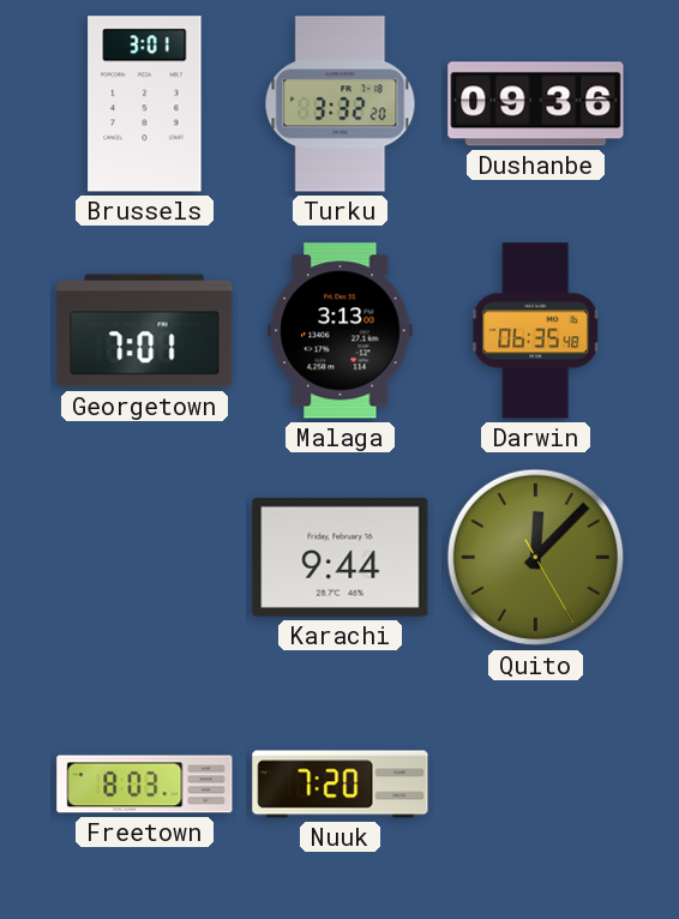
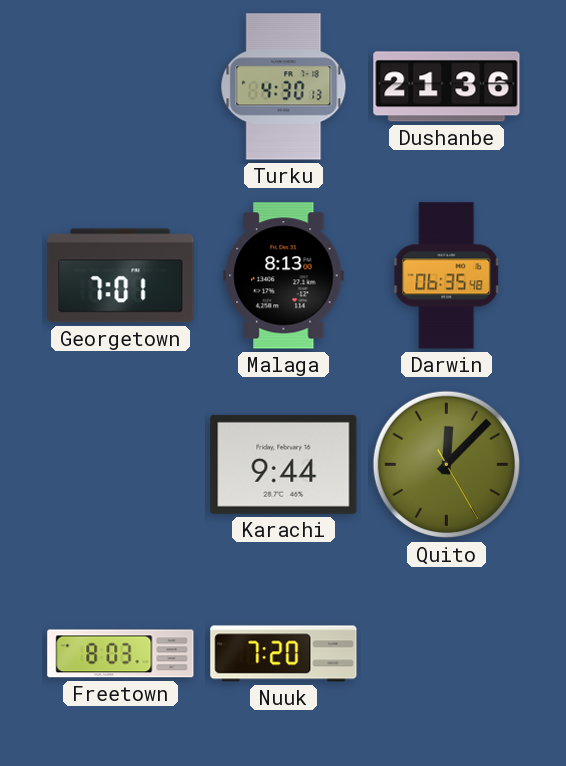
Brussels: 3:01 -> none
Turku: 3:32 -> 4:30
Dushanbe: 09:36 -> 21:36
Malaga: 3:13 -> 8:13
